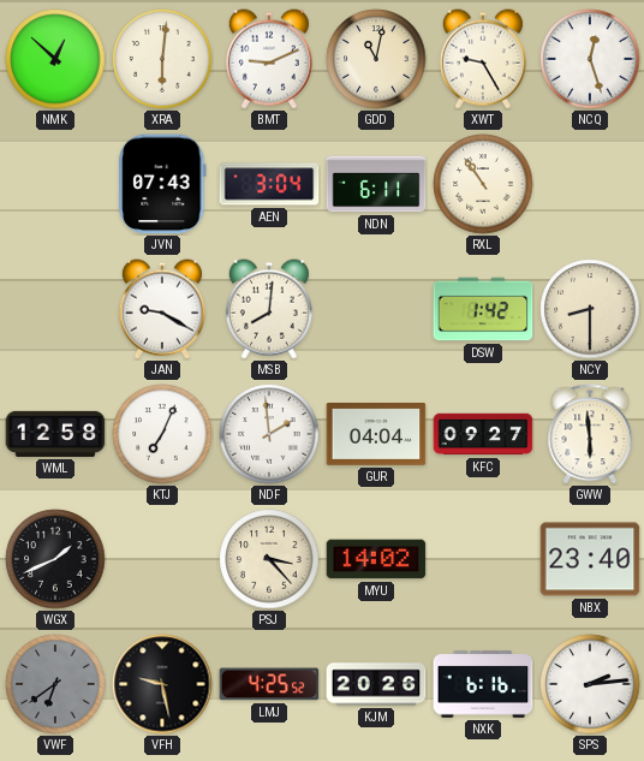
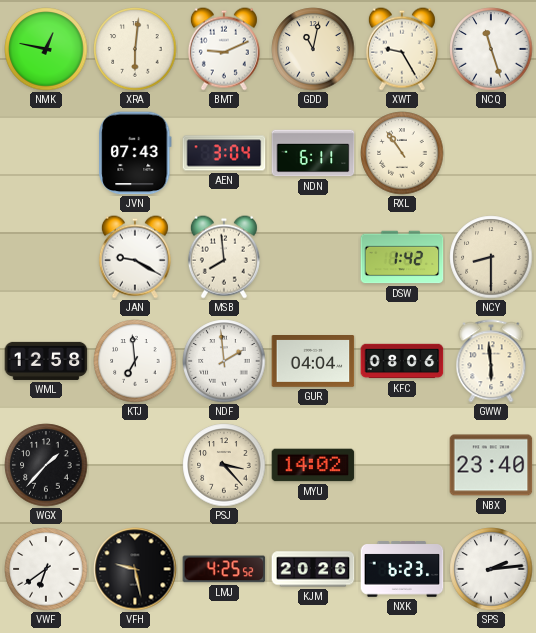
NMK: 12:52 -> 12:47
NCQ: 12:27 -> 11:27
MSB: 8:01 -> 7:59
KTJ: 7:04 -> 6:59
KFC: 09:27 -> 08:06
WGX: 1:41 -> 1:37
VWF dial: grey -> white
NXK: 6:16 -> 6:23
